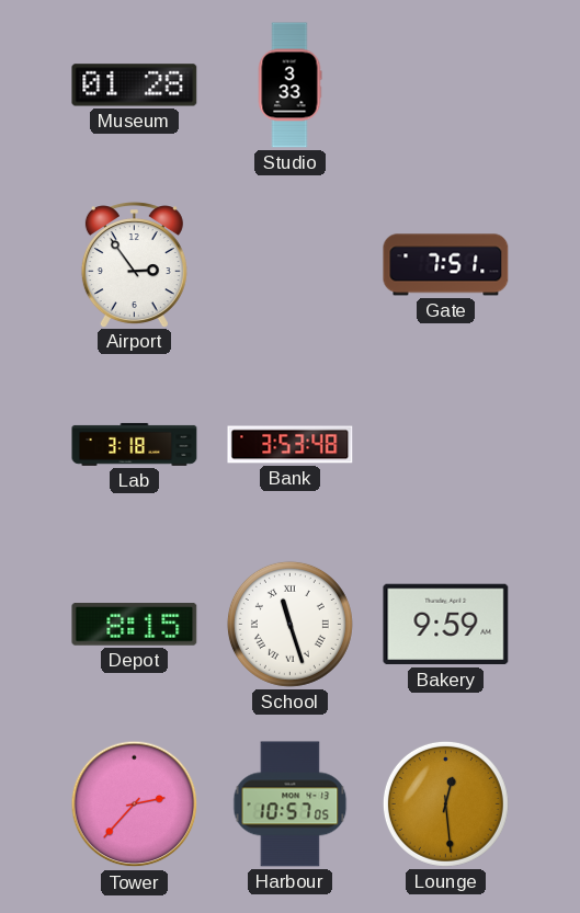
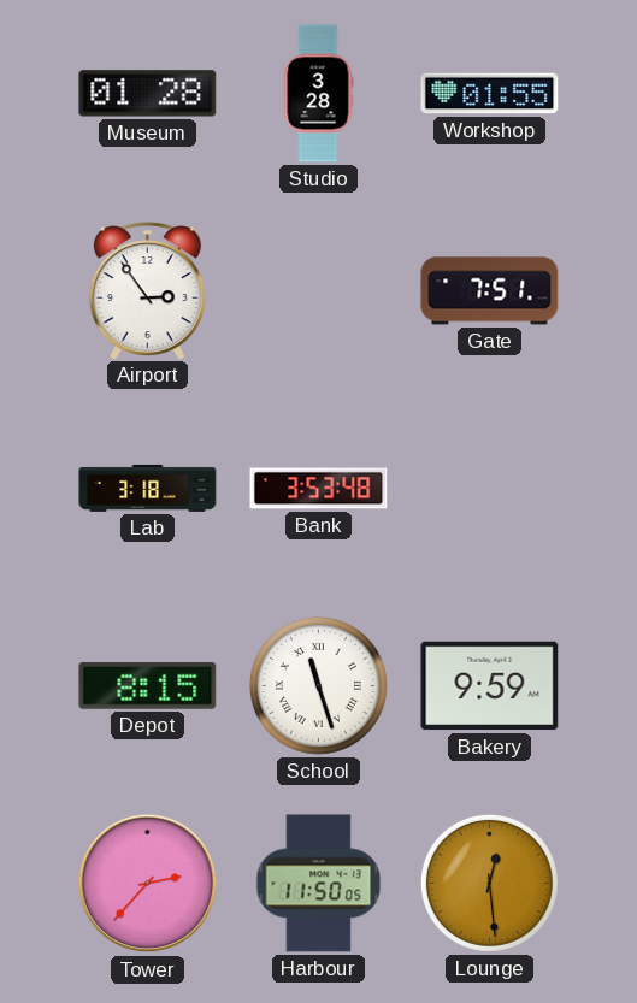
Studio: 3:33 -> 3:28
Workshop: none -> 01:55
Harbour: 10:57 -> 11:50
